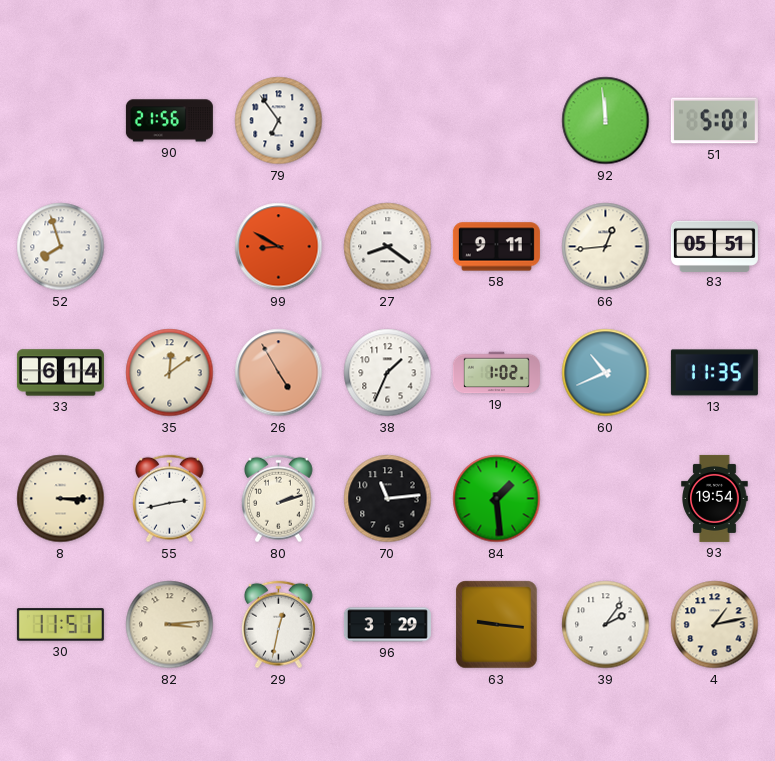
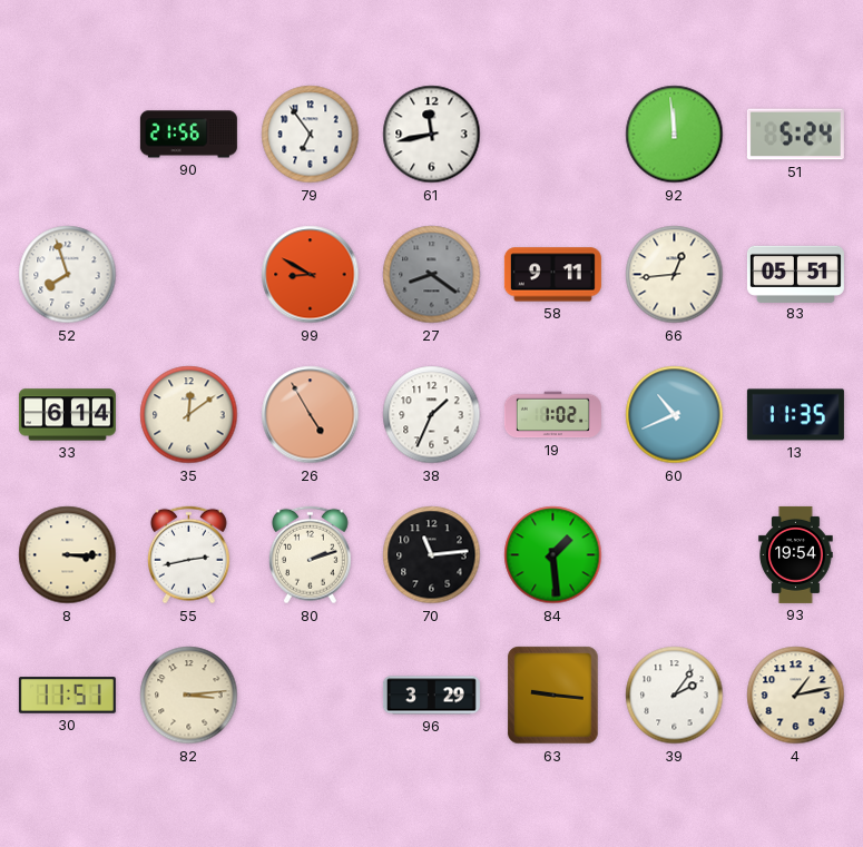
61: none -> 11:43
51: 5:01 -> 5:24
27 dial: white -> grey
29: 12:32 -> none
